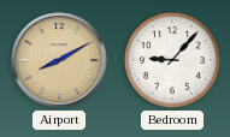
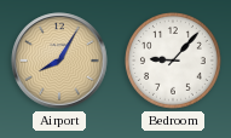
Airport: 8:10 -> 8:05
